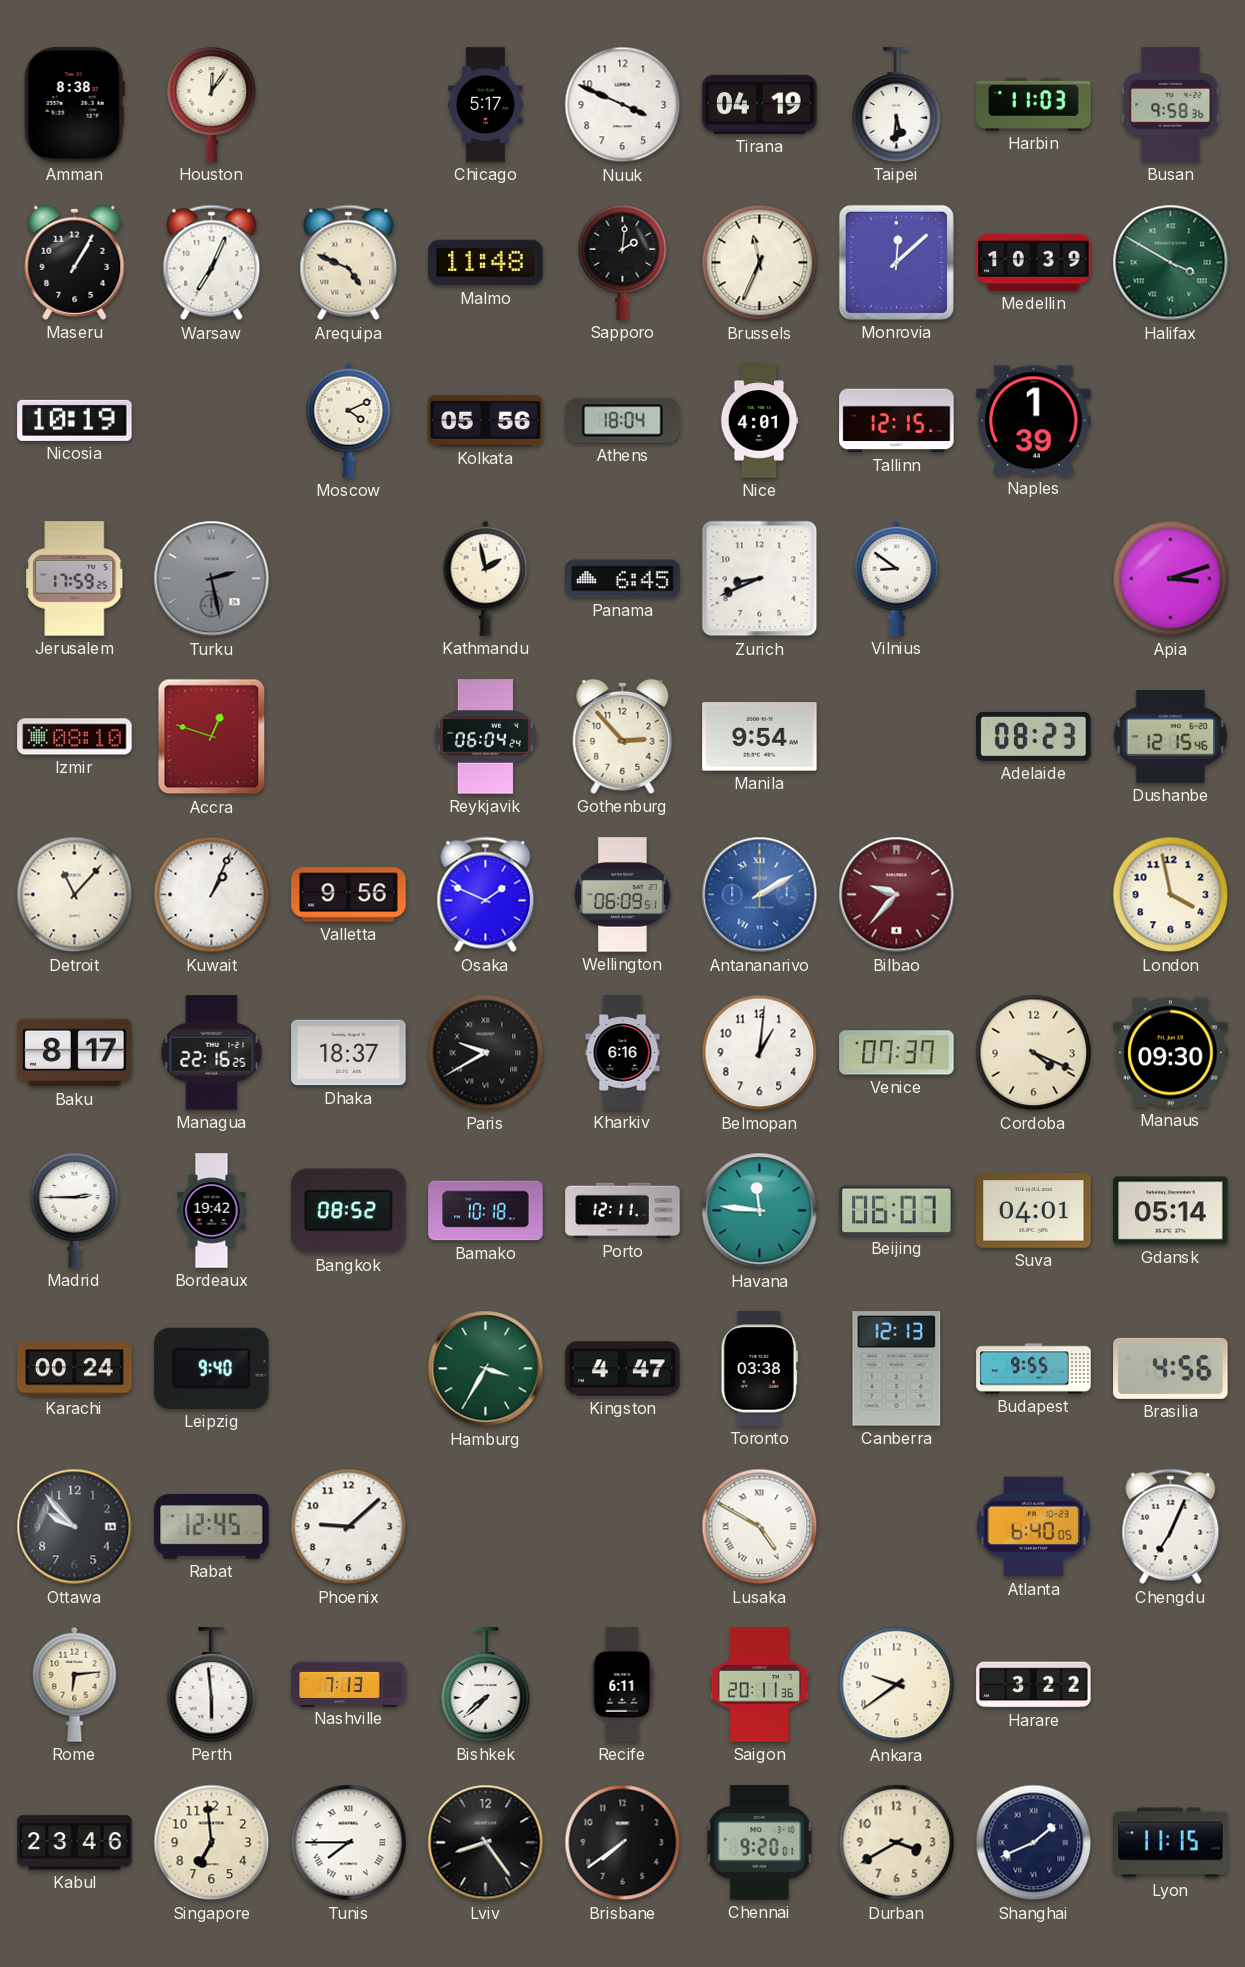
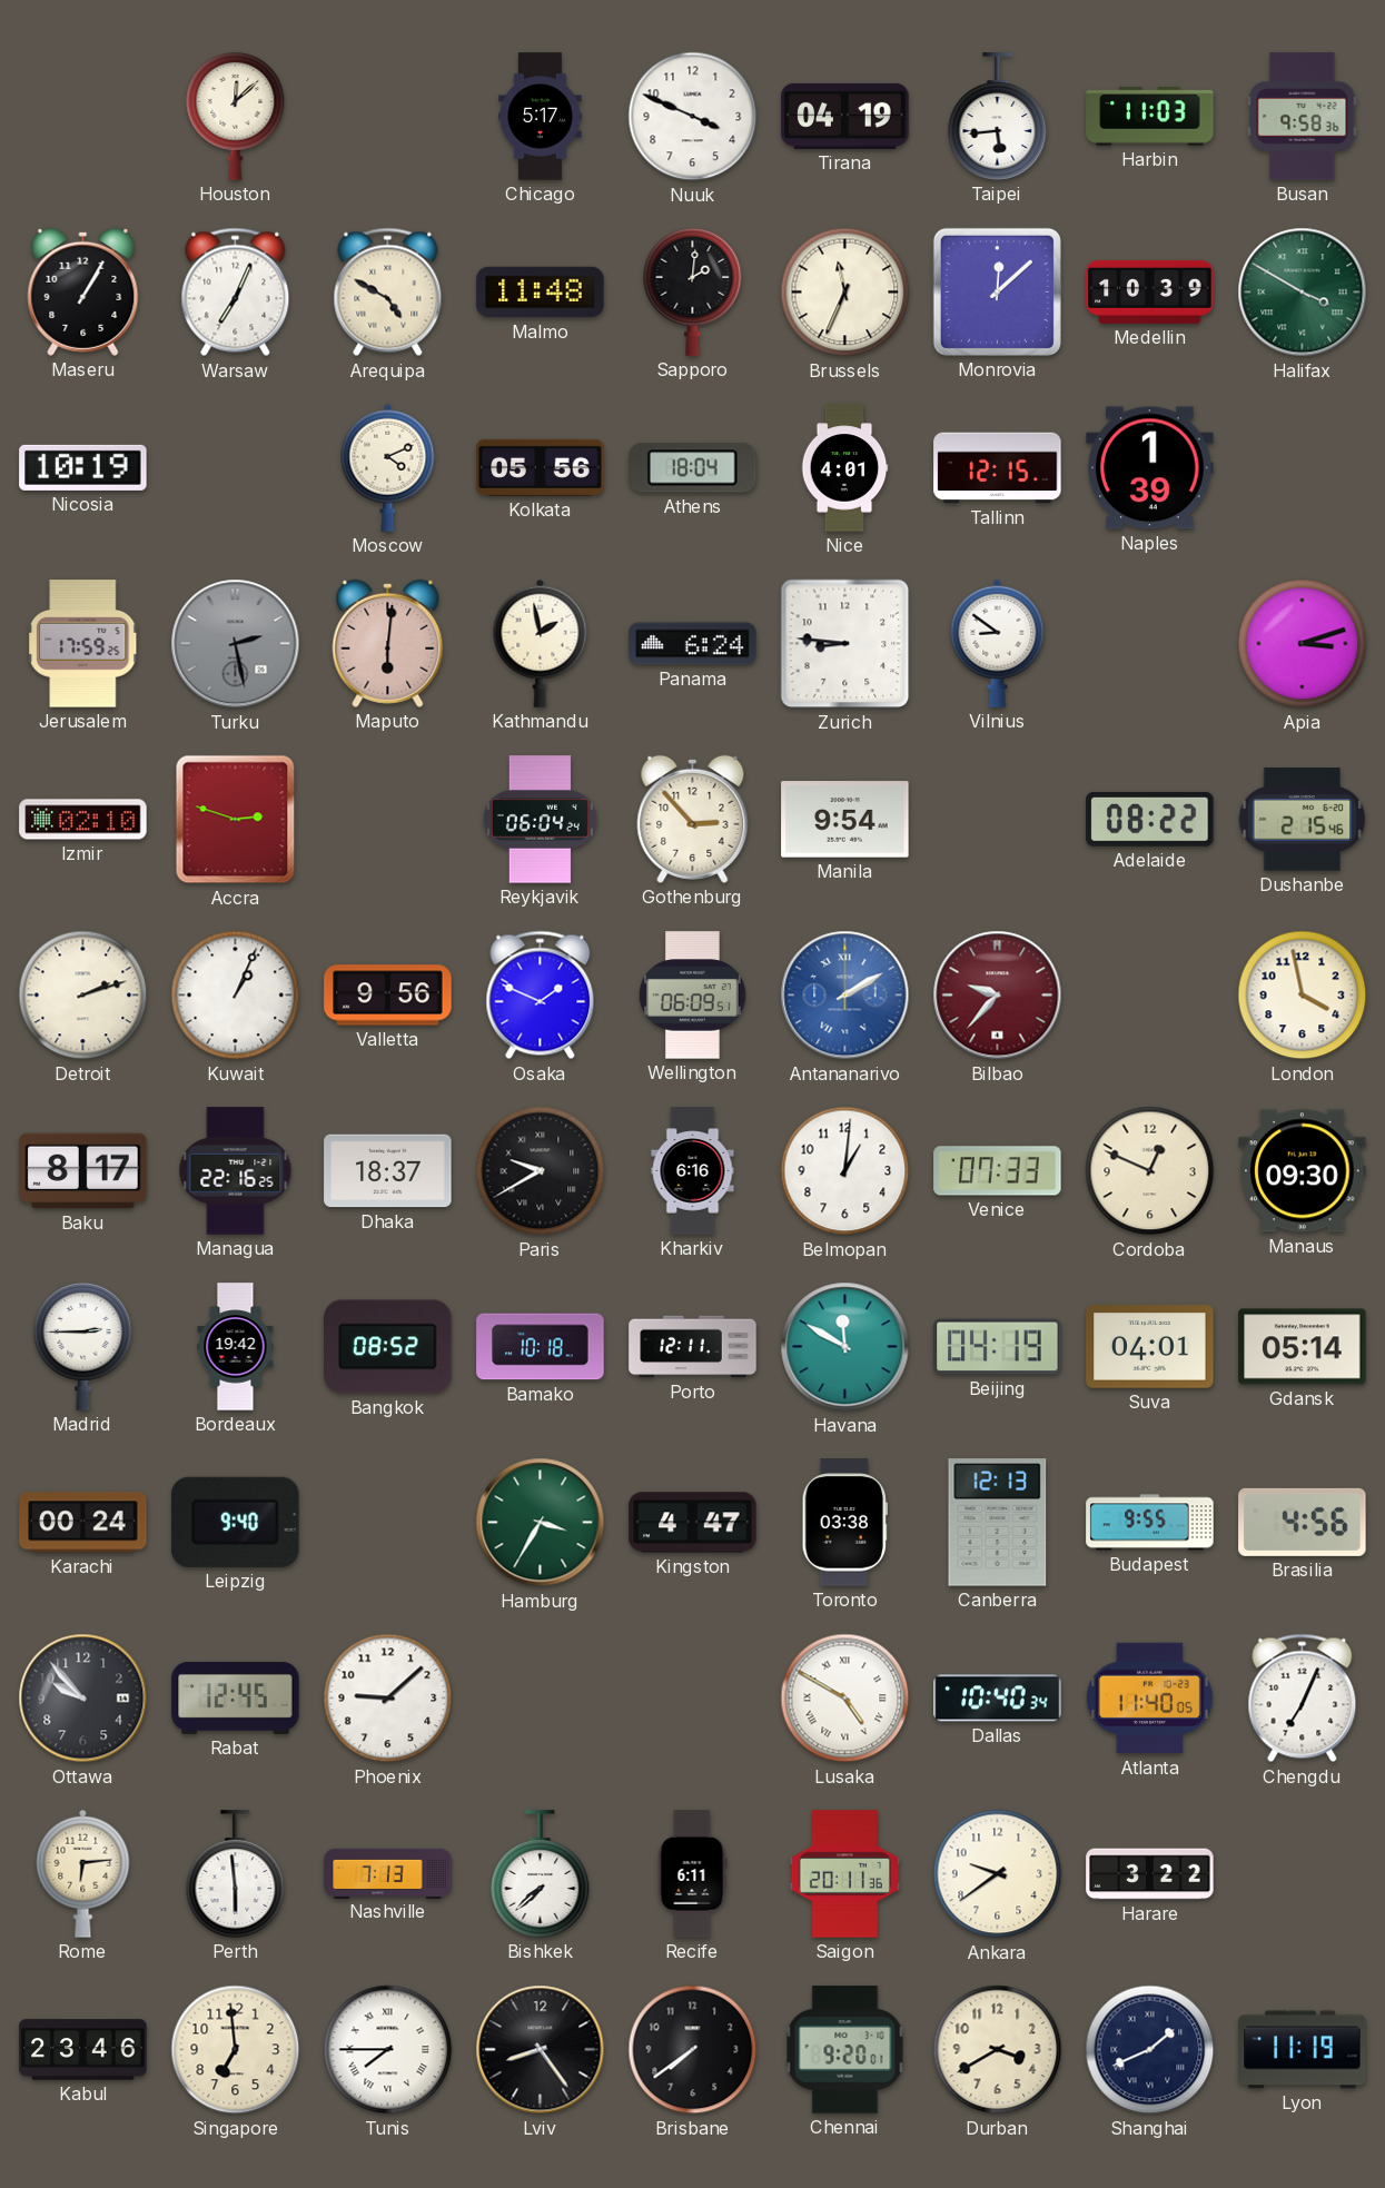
Amman: 8:38 -> none
Houston: 12:06 -> 12:08
Taipei: 5:31 -> 5:44
Arequipa: 4:49 -> 4:50
Maputo: none -> 6:01
Panama: 6:45 -> 6:24
Zurich: 8:41 -> 8:46
Izmir: 08:10 -> 02:10
Accra: 12:48 -> 2:48
Adelaide: 08:23 -> 08:22
Dushanbe: 12:15 -> 2:15
Detroit: 11:07 -> 2:12
Venice: 07:37 -> 07:33
Cordoba: 4:19 -> 12:49
Havana: 11:46 -> 11:50
Beijing: 06:07 -> 04:19
Dallas: none -> 10:40
Atlanta: 6:40 -> 11:40
Lyon: 11:15 -> 11:19
